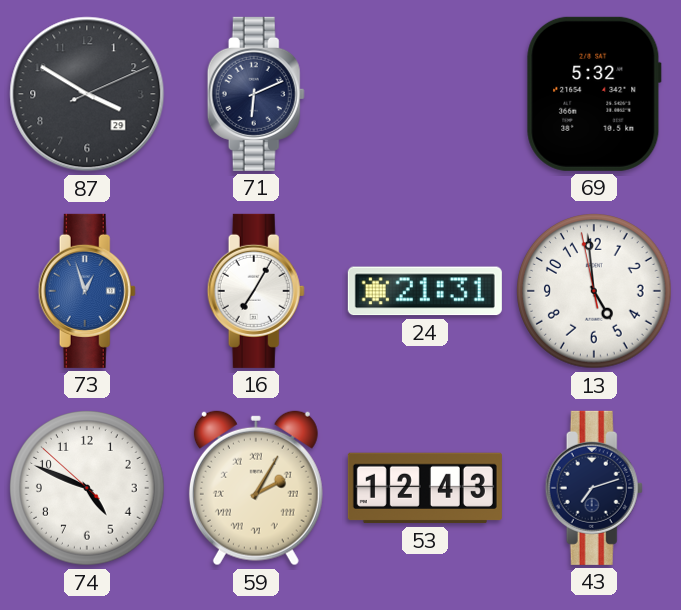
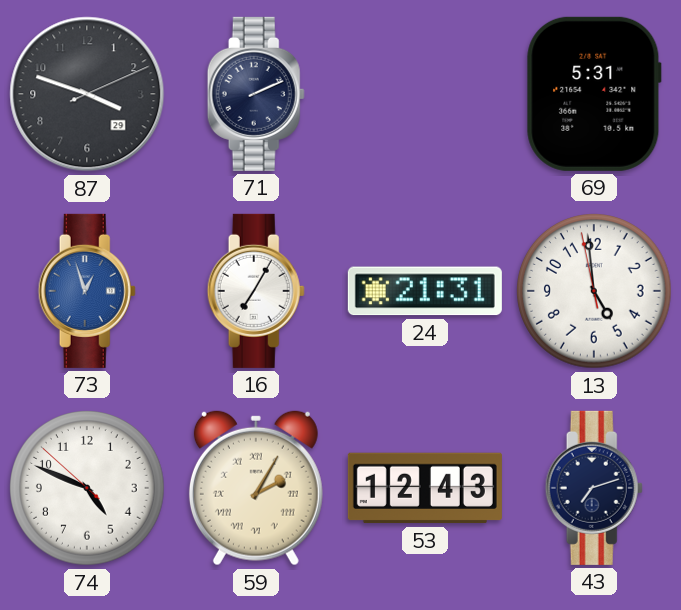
87: 3:50 -> 3:48
71: 6:11 -> 2:11
69: 5:32 -> 5:31
